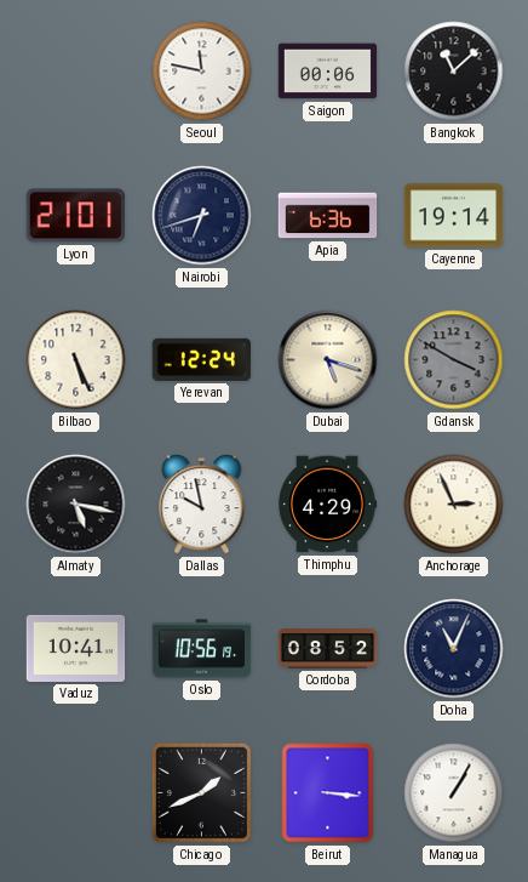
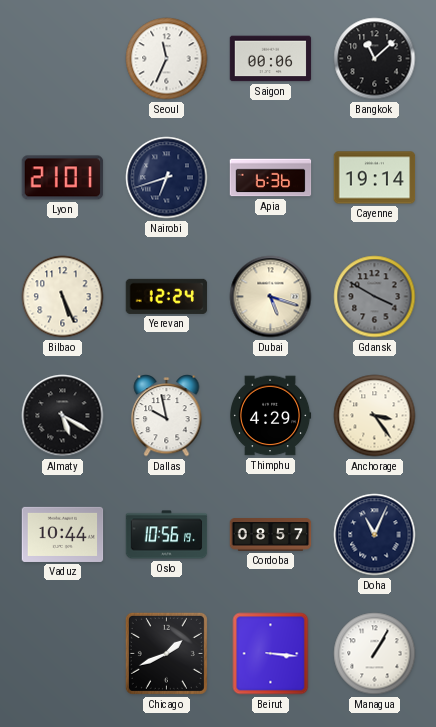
Seoul: 11:47 -> 11:34
Almaty: 5:17 -> 5:20
Anchorage: 2:56 -> 3:24
Vaduz: 10:41 -> 10:44
Cordoba: 08:52 -> 08:57
